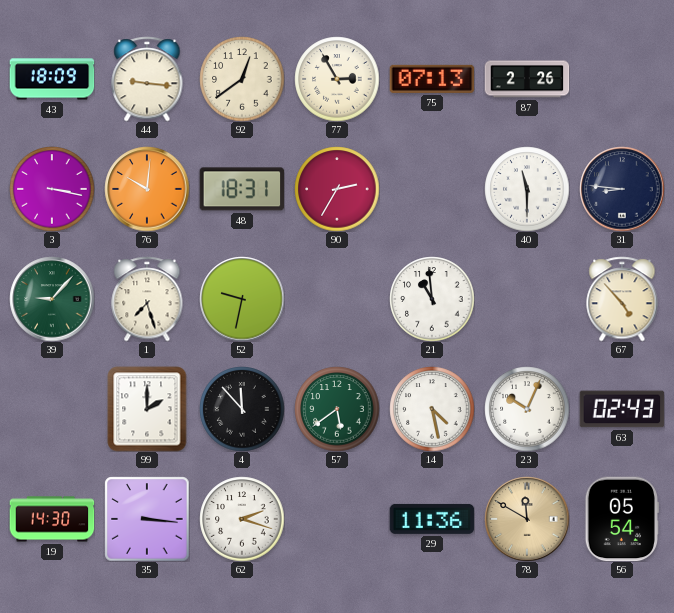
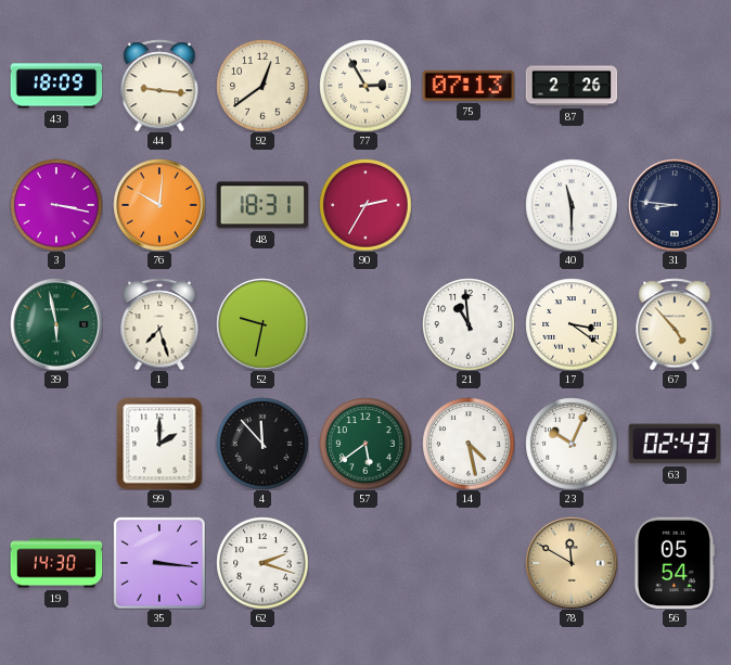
39: 9:07 -> 5:58
17: none -> 3:21
29: 11:36 -> none
